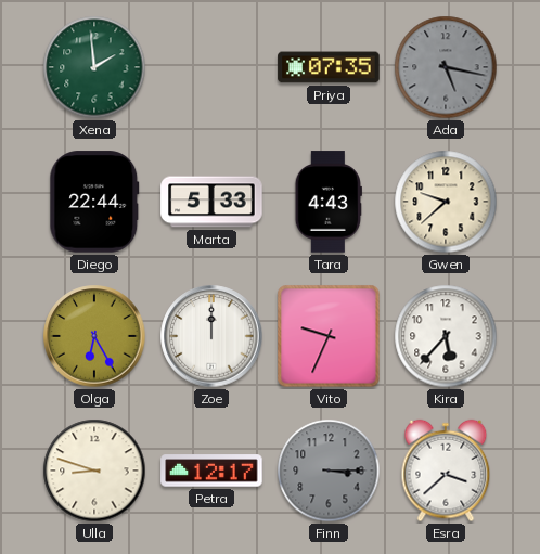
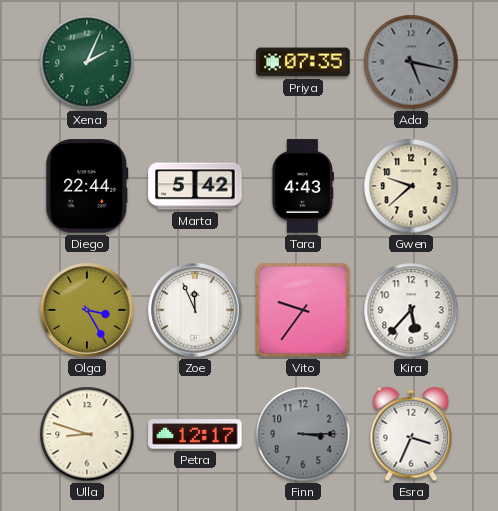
Xena: 1:59 -> 2:04
Marta: 5:33 -> 5:42
Olga: 6:25 -> 3:25
Zoe: 12:00 -> 11:56
Vito: 9:34 -> 9:36
Esra: 3:38 -> 3:34
